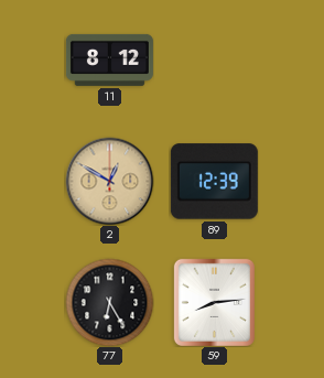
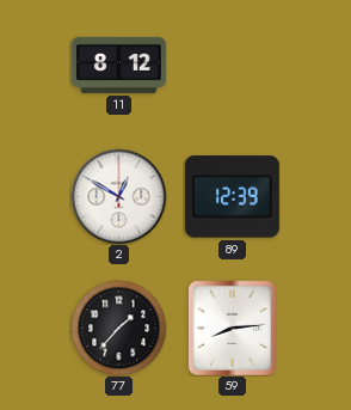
2 dial: champagne -> white
77: 6:25 -> 1:37
